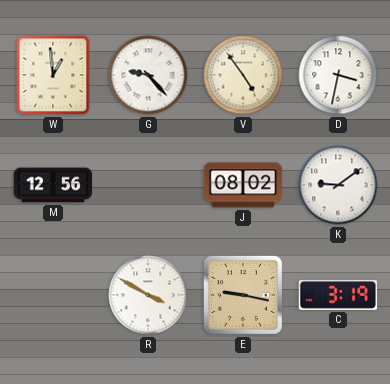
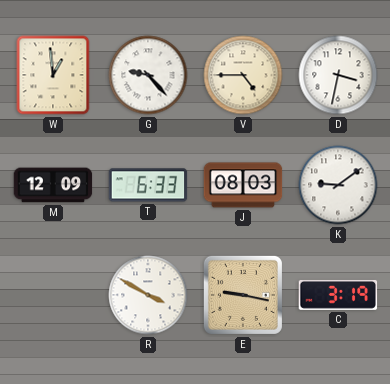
V: 4:54 -> 4:45
M: 12:56 -> 12:09
T: none -> 6:33
J: 08:02 -> 08:03
